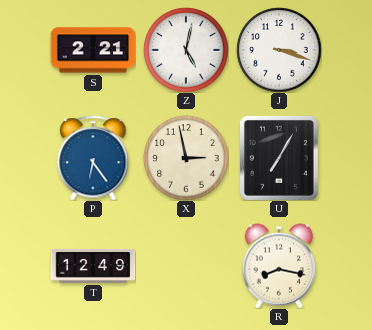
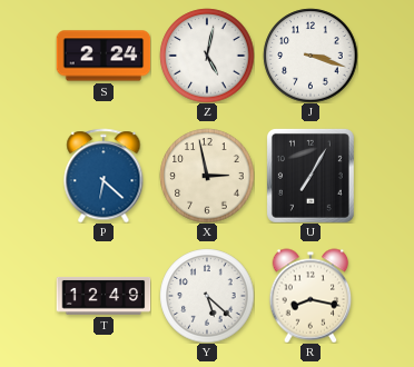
S: 2:21 -> 2:24
P: 6:24 -> 6:22
Y: none -> 5:22
